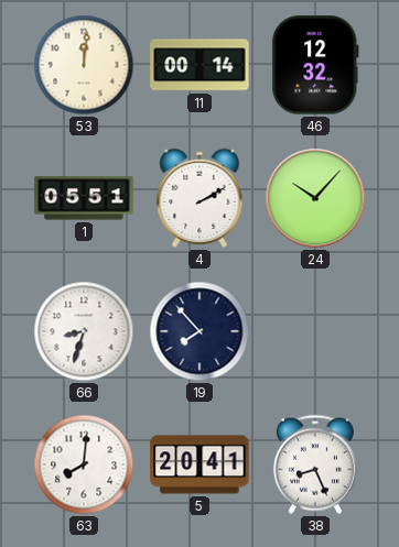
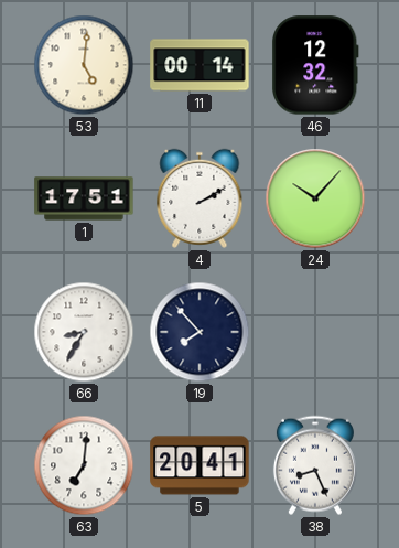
53: 12:01 -> 5:01
1: 05:51 -> 17:51
66: 8:33 -> 8:35
63: 8:01 -> 7:01
